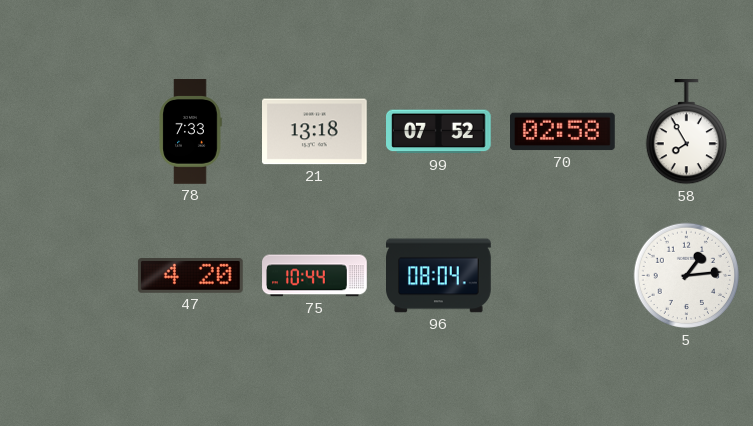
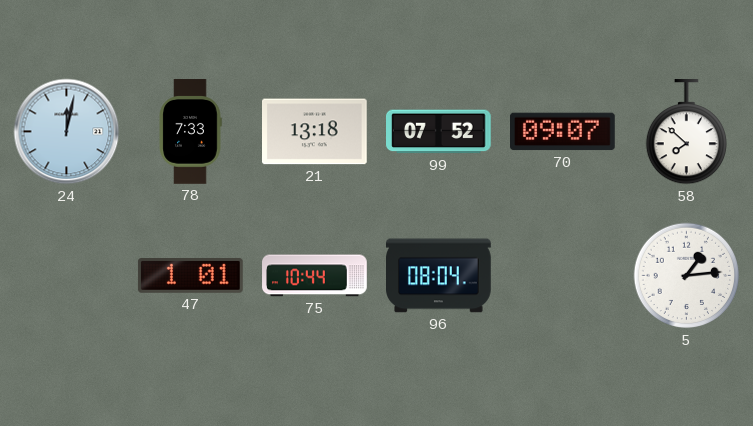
24: none -> 12:02
70: 02:58 -> 09:07
58: 7:55 -> 7:52
47: 4:20 -> 1:01
